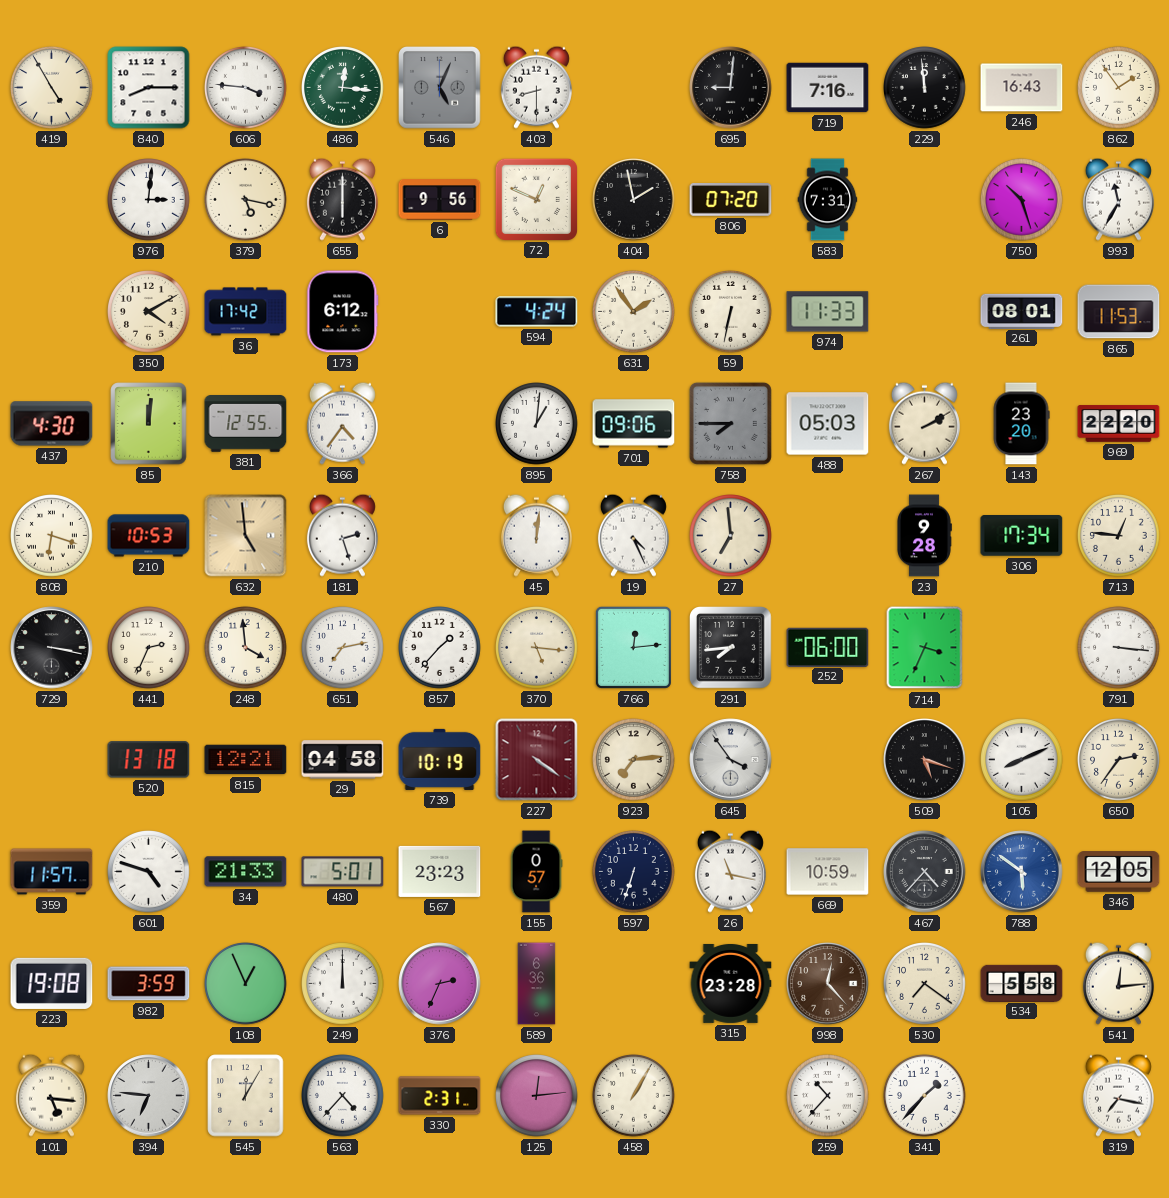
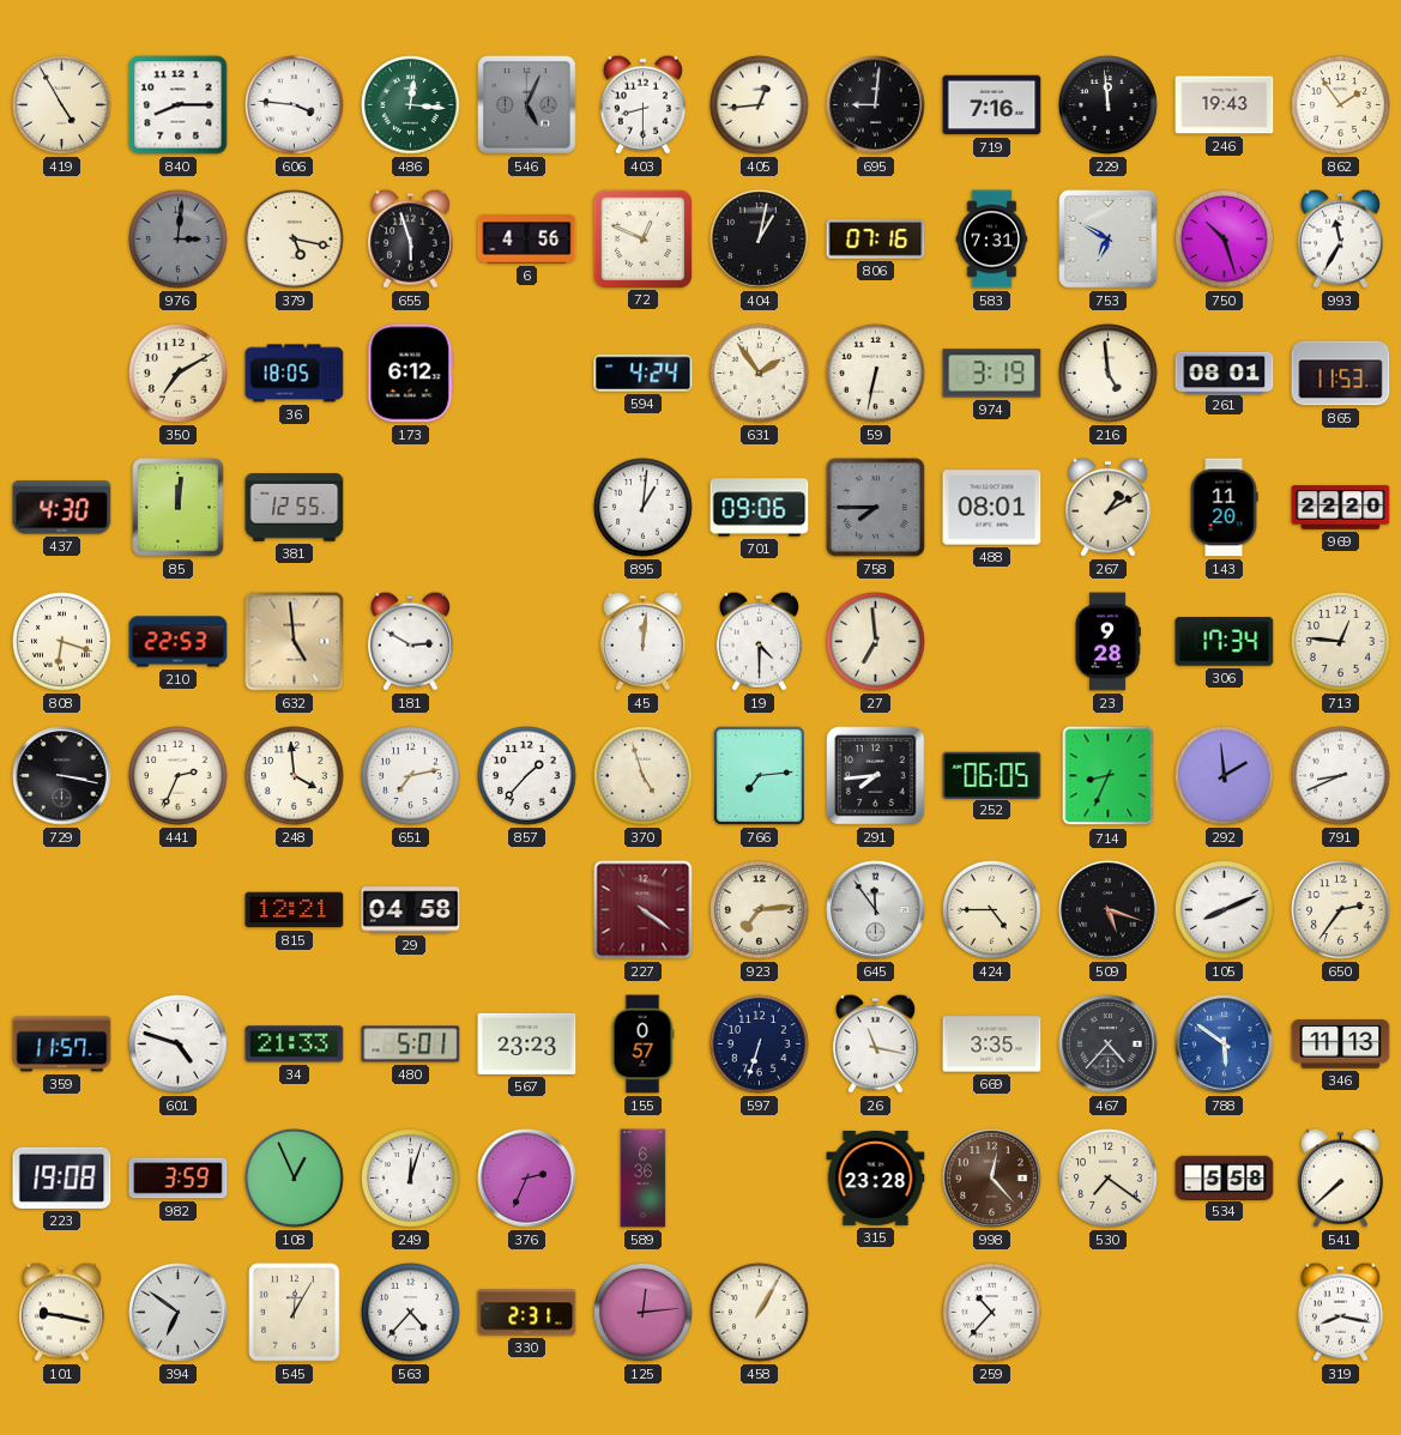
405: none -> 12:44
246: 16:43 -> 19:43
976 dial: white -> grey
655: 6:00 -> 5:57
6: 9:56 -> 4:56
404: 1:58 -> 1:02
806: 07:20 -> 07:16
753: none -> 6:50
350: 4:10 -> 7:10
36: 17:42 -> 18:05
974: 11:33 -> 3:19
216: none -> 4:59
366: 4:36 -> none
488: 05:03 -> 08:01
267: 2:10 -> 1:10
143: 23:20 -> 11:20
210: 10:53 -> 22:53
181: 2:27 -> 2:50
19: 4:26 -> 4:30
370: 5:16 -> 4:57
766: 12:14 -> 7:14
252: 06:00 -> 06:05
714: 3:34 -> 8:34
292: none -> 1:59
791: 3:16 -> 8:41
520: 13:18 -> none
739: 10:19 -> none
645: 3:54 -> 11:54
424: none -> 4:45
669: 10:59 -> 3:35
346: 12:05 -> 11:13
249: 12:00 -> 12:03
541: 12:14 -> 7:38
101: 5:16 -> 9:17
394: 6:46 -> 6:51
341: 1:37 -> none
319: 7:17 -> 8:17
